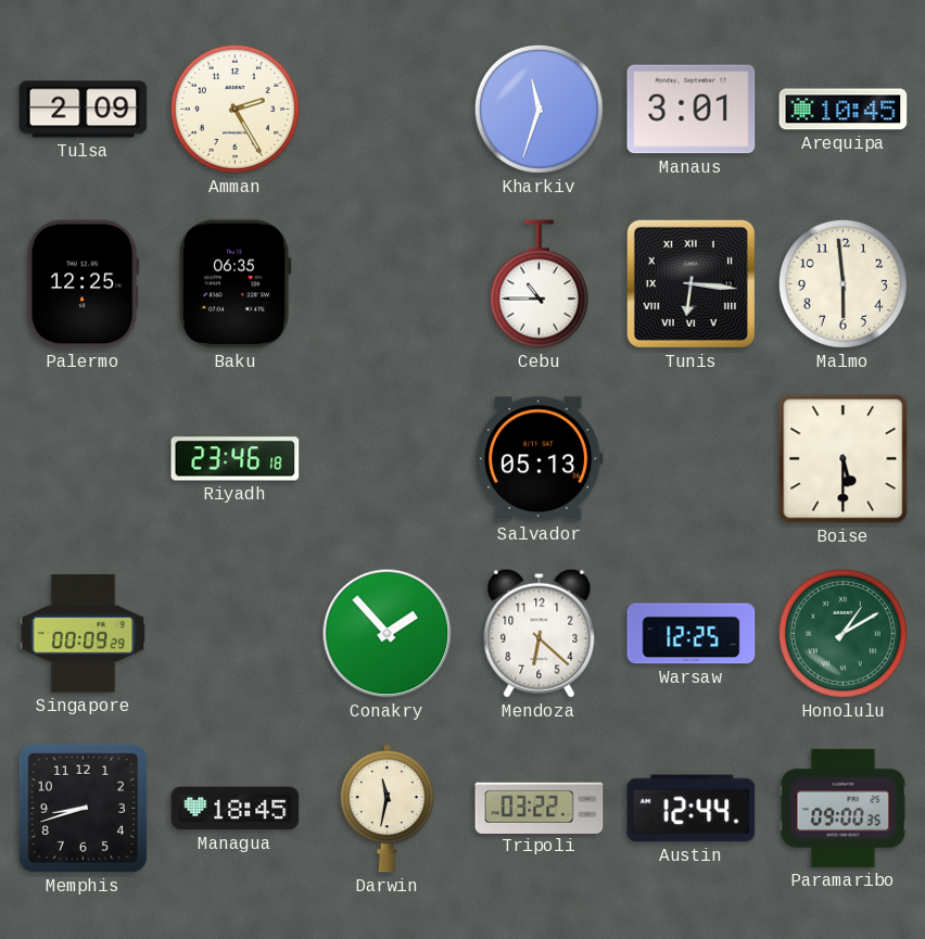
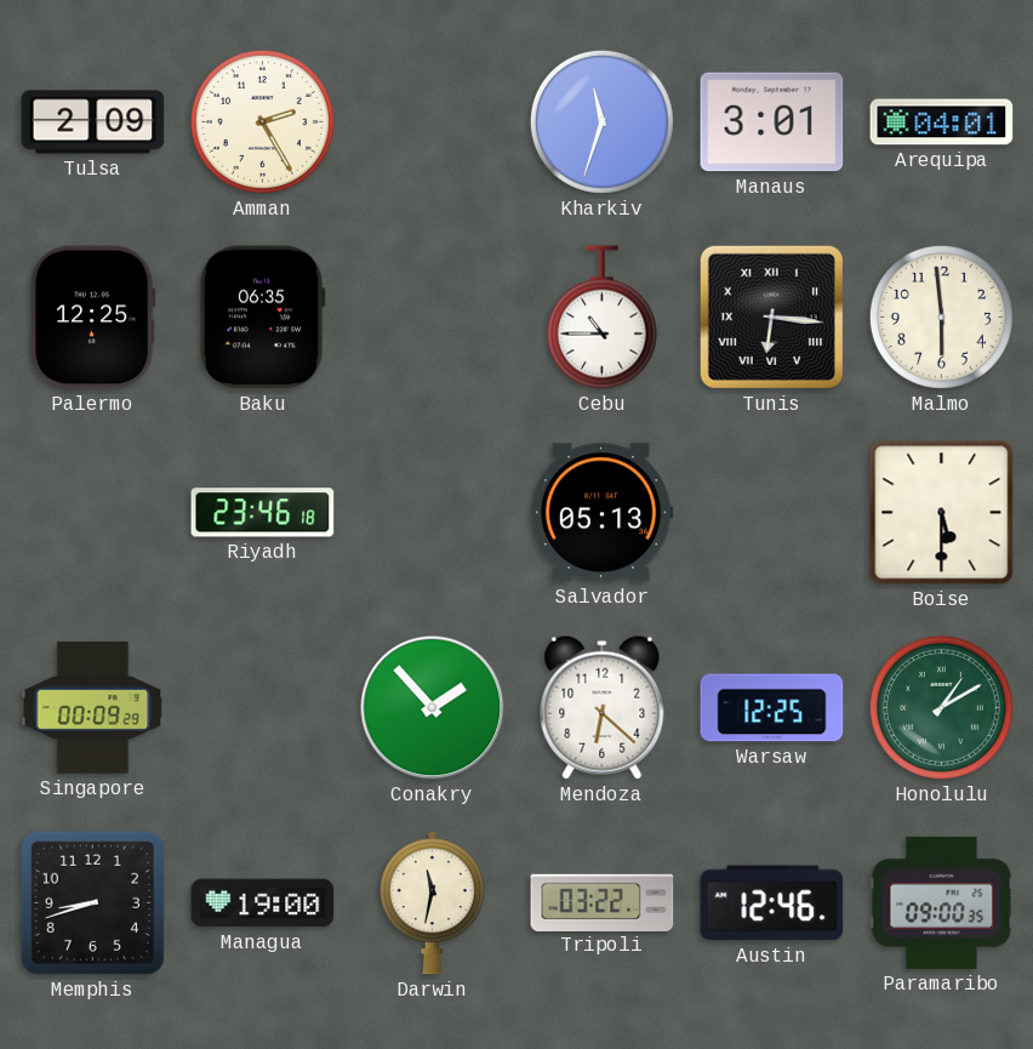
Arequipa: 10:45 -> 04:01
Managua: 18:45 -> 19:00
Austin: 12:44 -> 12:46
